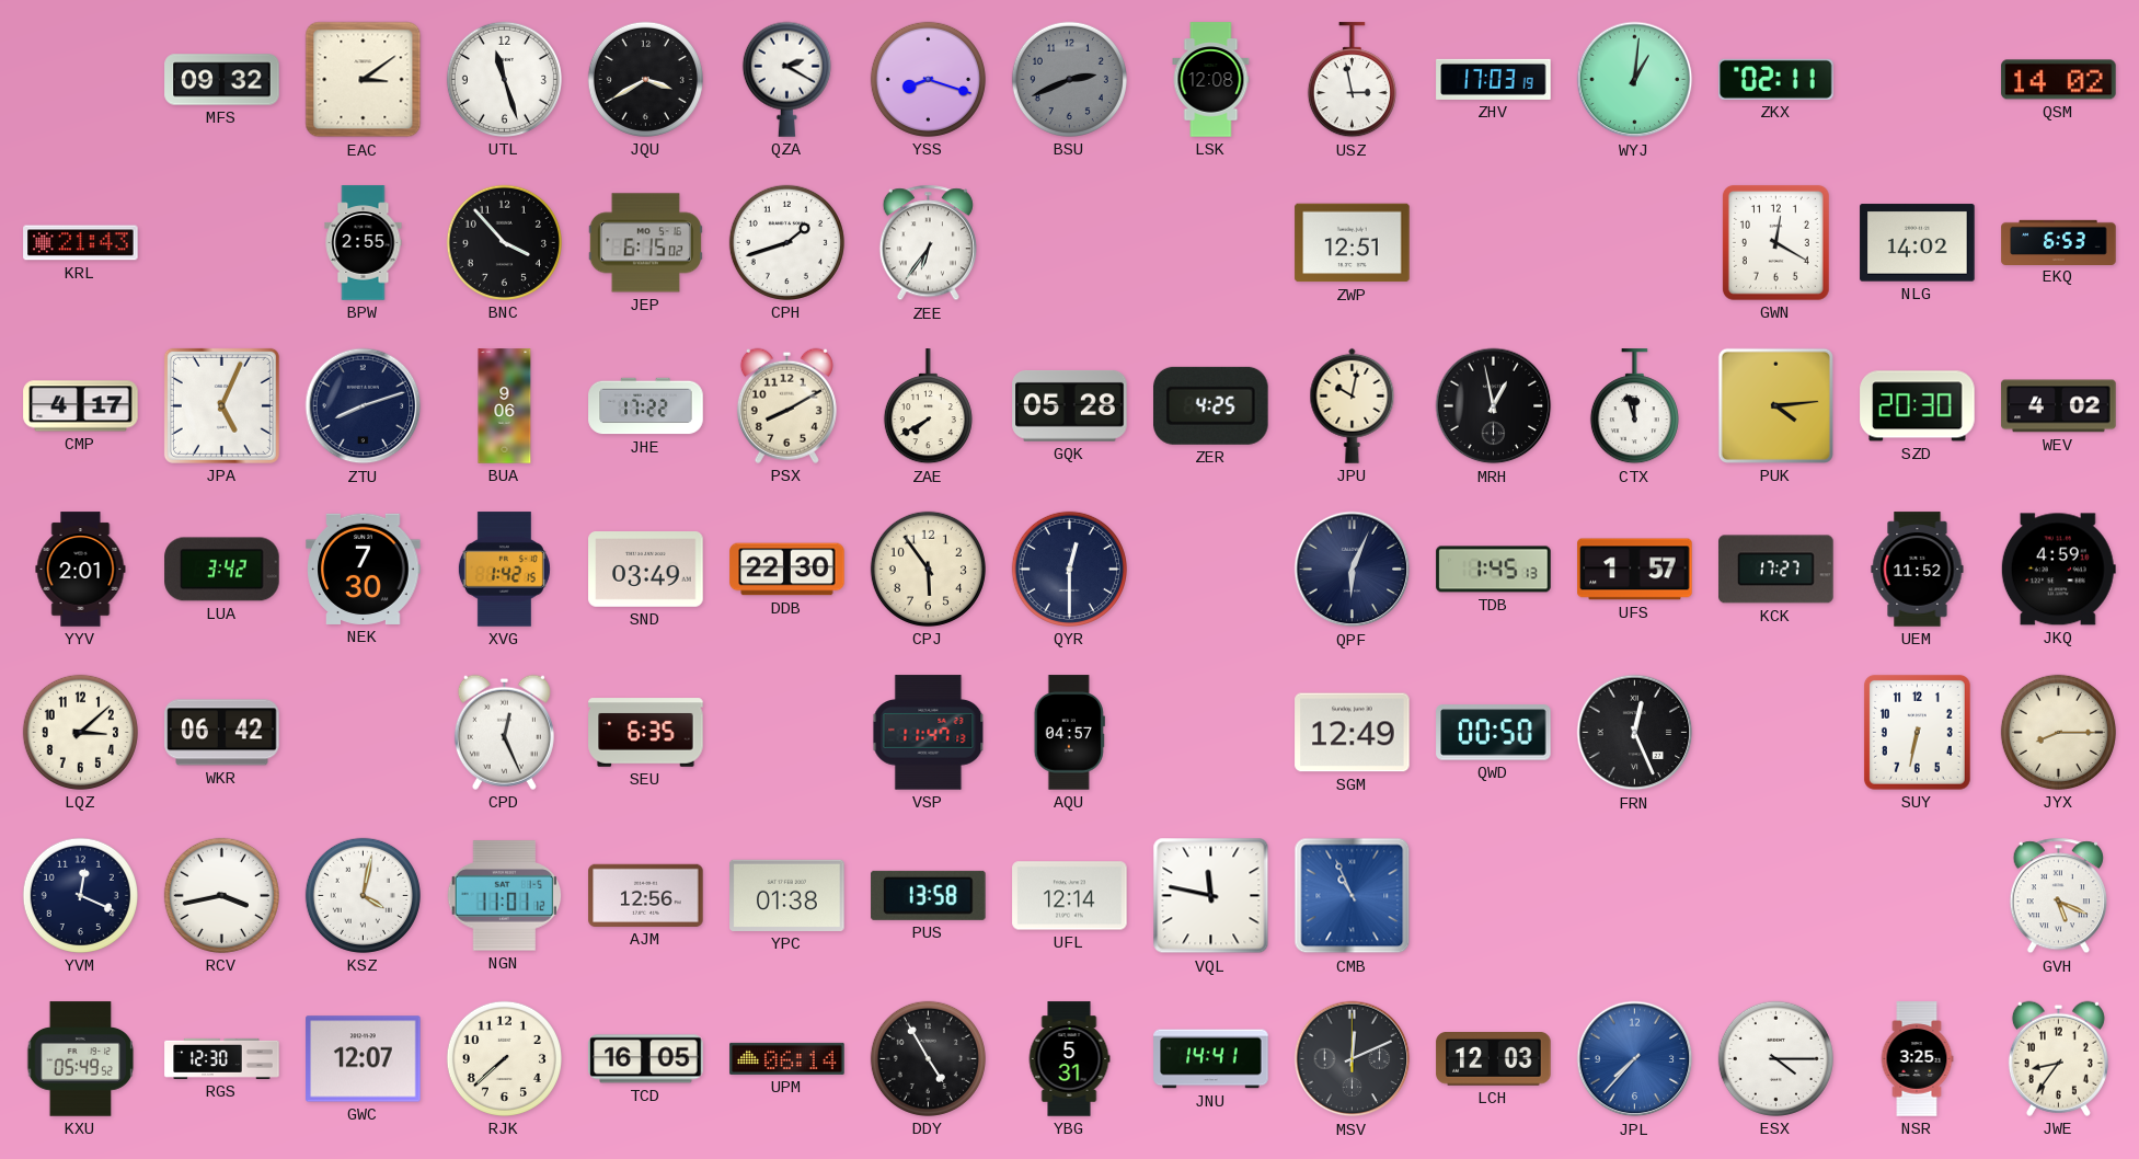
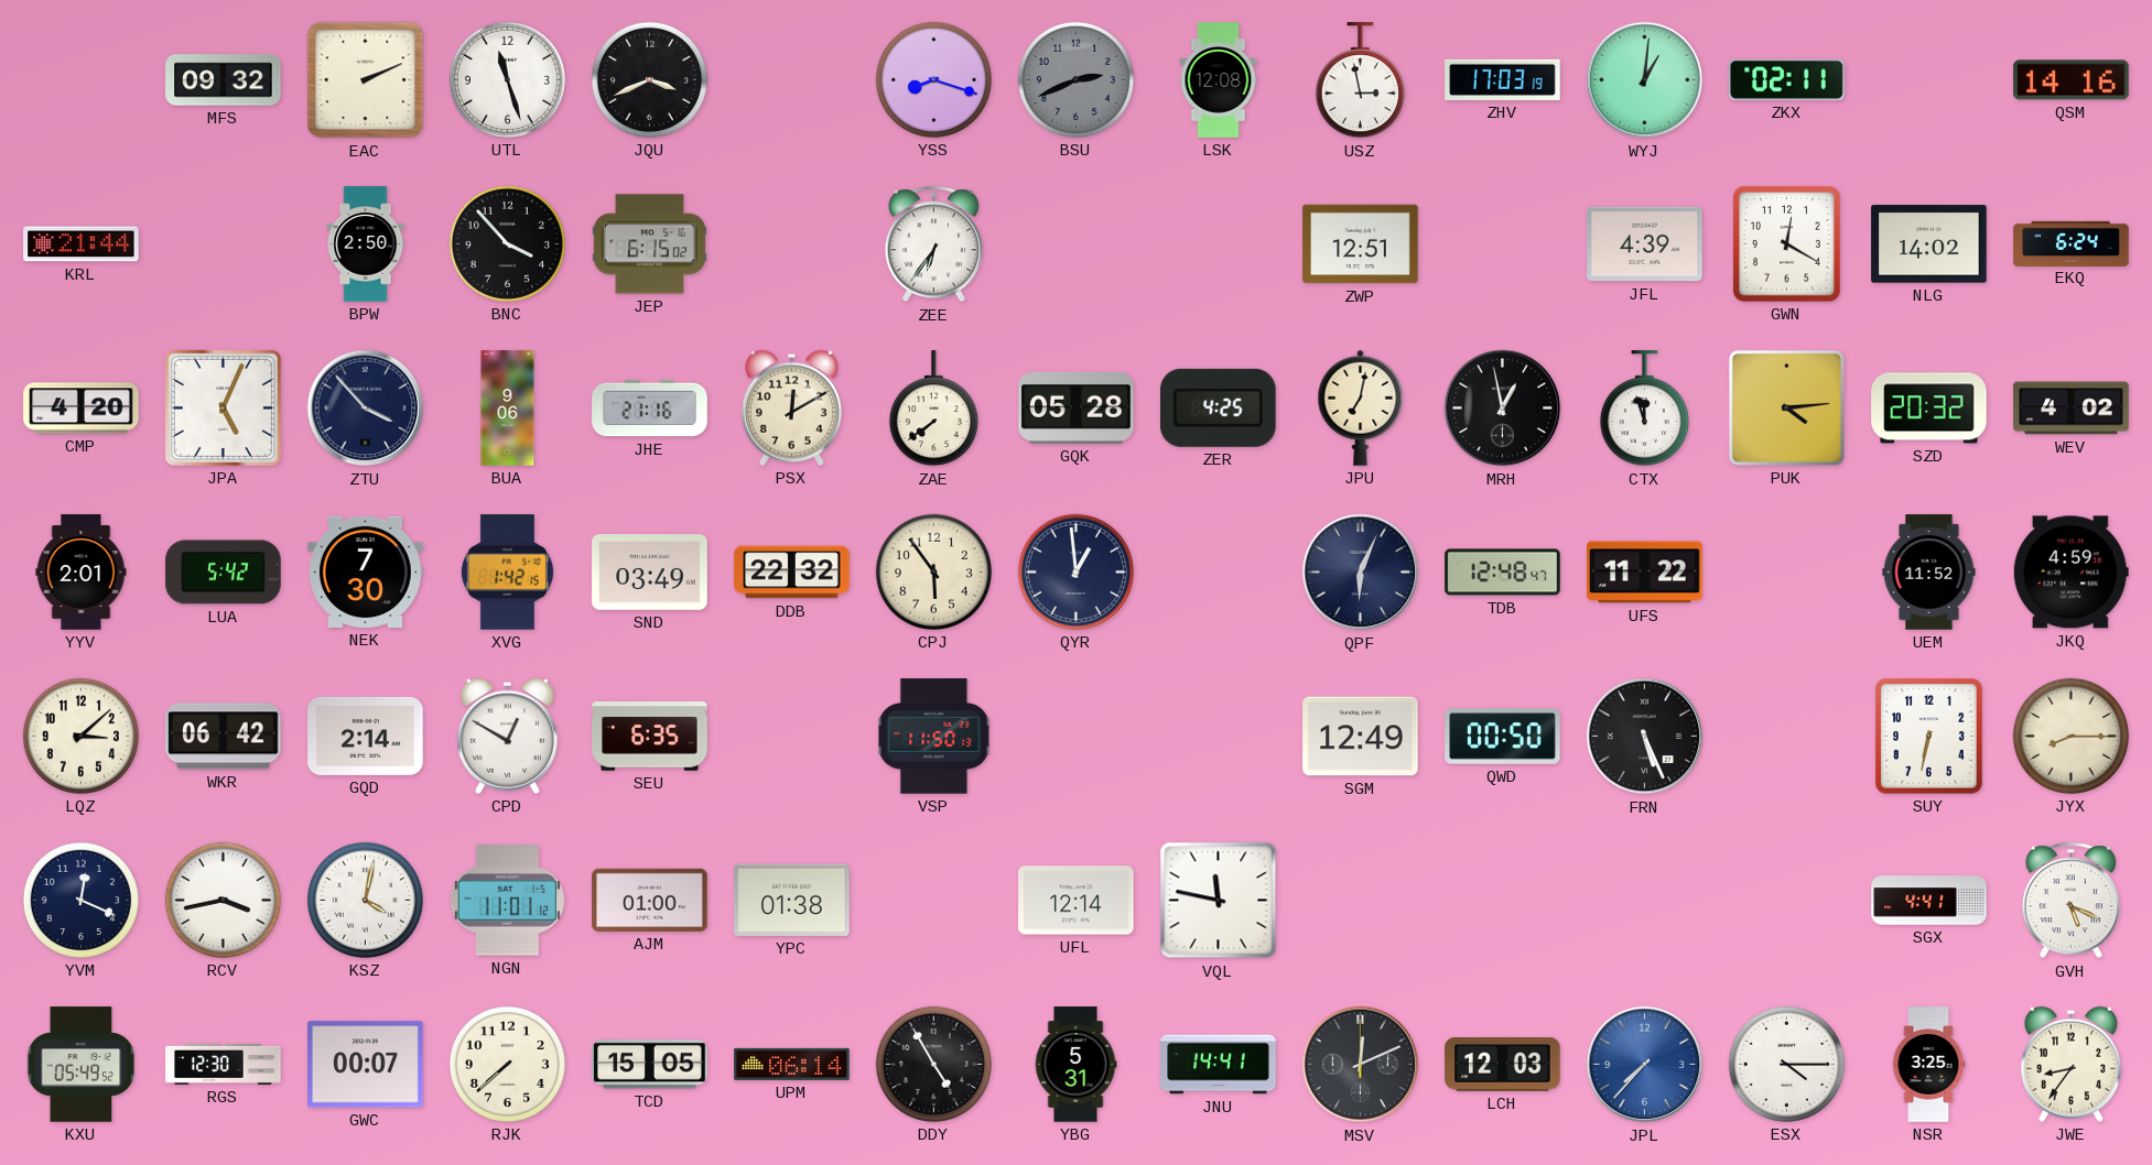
EAC: 3:09 -> 2:11
JQU: 3:40 -> 3:41
QZA: 2:20 -> none
QSM: 14:02 -> 14:16
KRL: 21:43 -> 21:44
BPW: 2:55 -> 2:50
CPH: 1:42 -> none
JFL: none -> 4:39
EKQ: 6:53 -> 6:24
CMP: 4:17 -> 4:20
ZTU: 8:12 -> 3:53
JHE: 17:22 -> 21:16
PSX: 8:10 -> 12:10
ZAE: 7:40 -> 7:39
JPU: 10:02 -> 7:02
SZD: 20:30 -> 20:32
LUA: 3:42 -> 5:42
DDB: 22:30 -> 22:32
QYR: 12:30 -> 12:59
TDB: 1:45 -> 12:48
UFS: 1:57 -> 11:22
KCK: 17:27 -> none
GQD: none -> 2:14
CPD: 12:26 -> 12:50
VSP: 11:47 -> 11:50
AQU: 04:57 -> none
FRN: 12:26 -> 5:26
AJM: 12:56 -> 01:00
PUS: 13:58 -> none
CMB: 10:56 -> none
SGX: none -> 4:41
GWC: 12:07 -> 00:07
TCD: 16:05 -> 15:05
